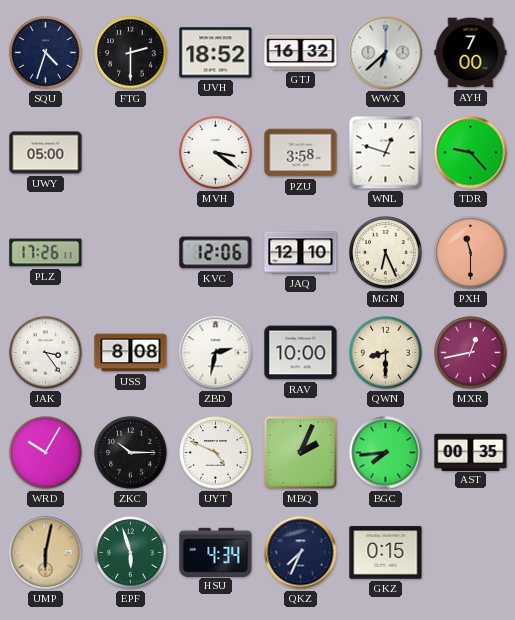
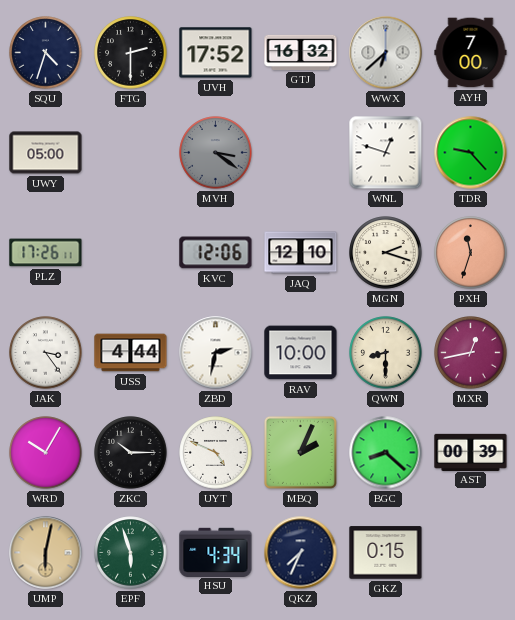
UVH: 18:52 -> 17:52
MVH dial: white -> grey
PZU: 3:58 -> none
MGN: 6:26 -> 2:18
PXH: 11:30 -> 11:33
USS: 8:08 -> 4:44
BGC: 7:44 -> 8:22
AST: 00:35 -> 00:39
